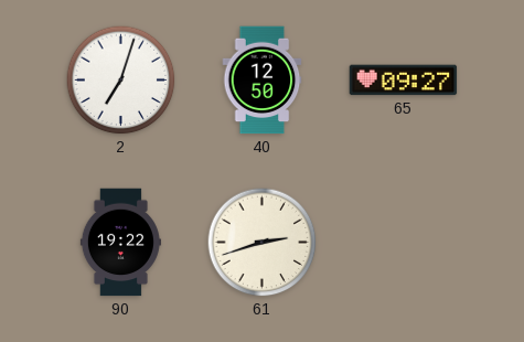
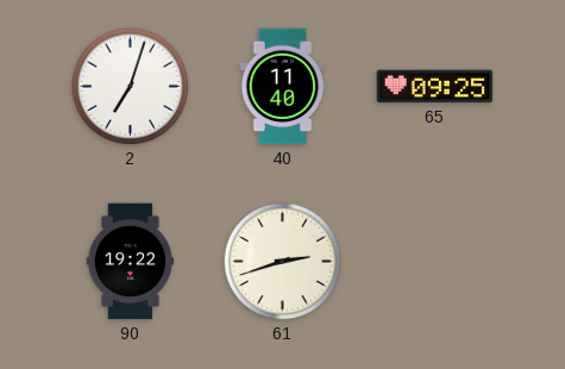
40: 12:50 -> 11:40
65: 09:27 -> 09:25
